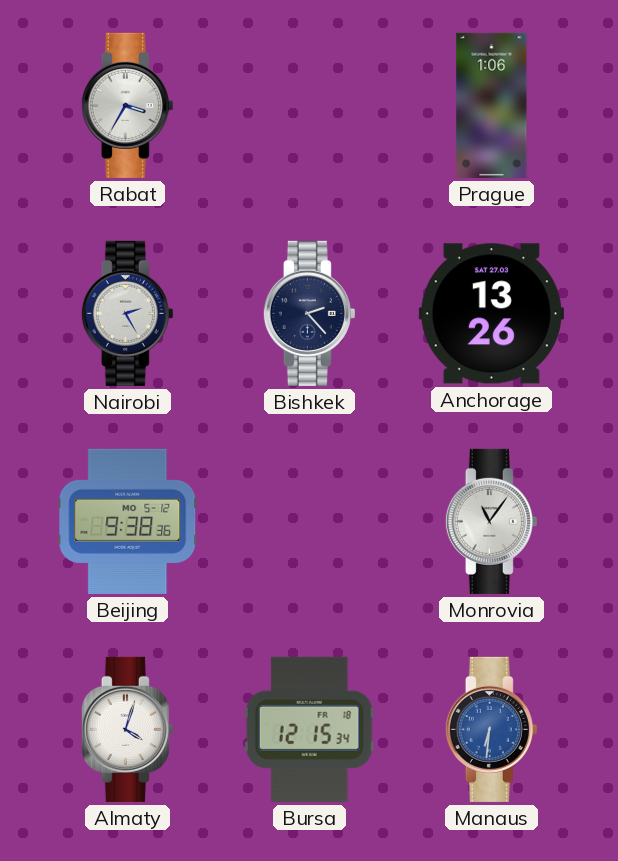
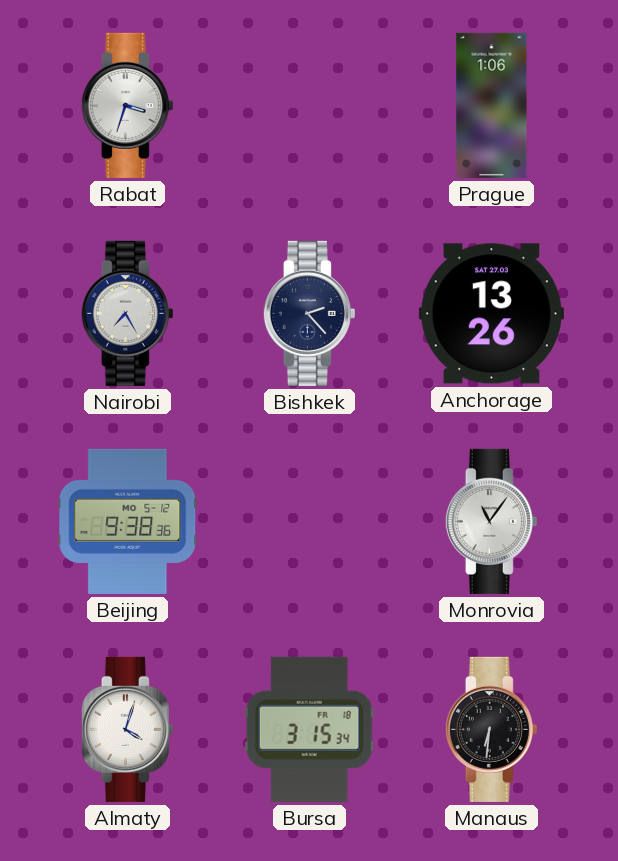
Rabat: 3:35 -> 3:33
Nairobi: 2:25 -> 7:25
Bursa: 12:15 -> 3:15
Manaus dial: blue -> black
